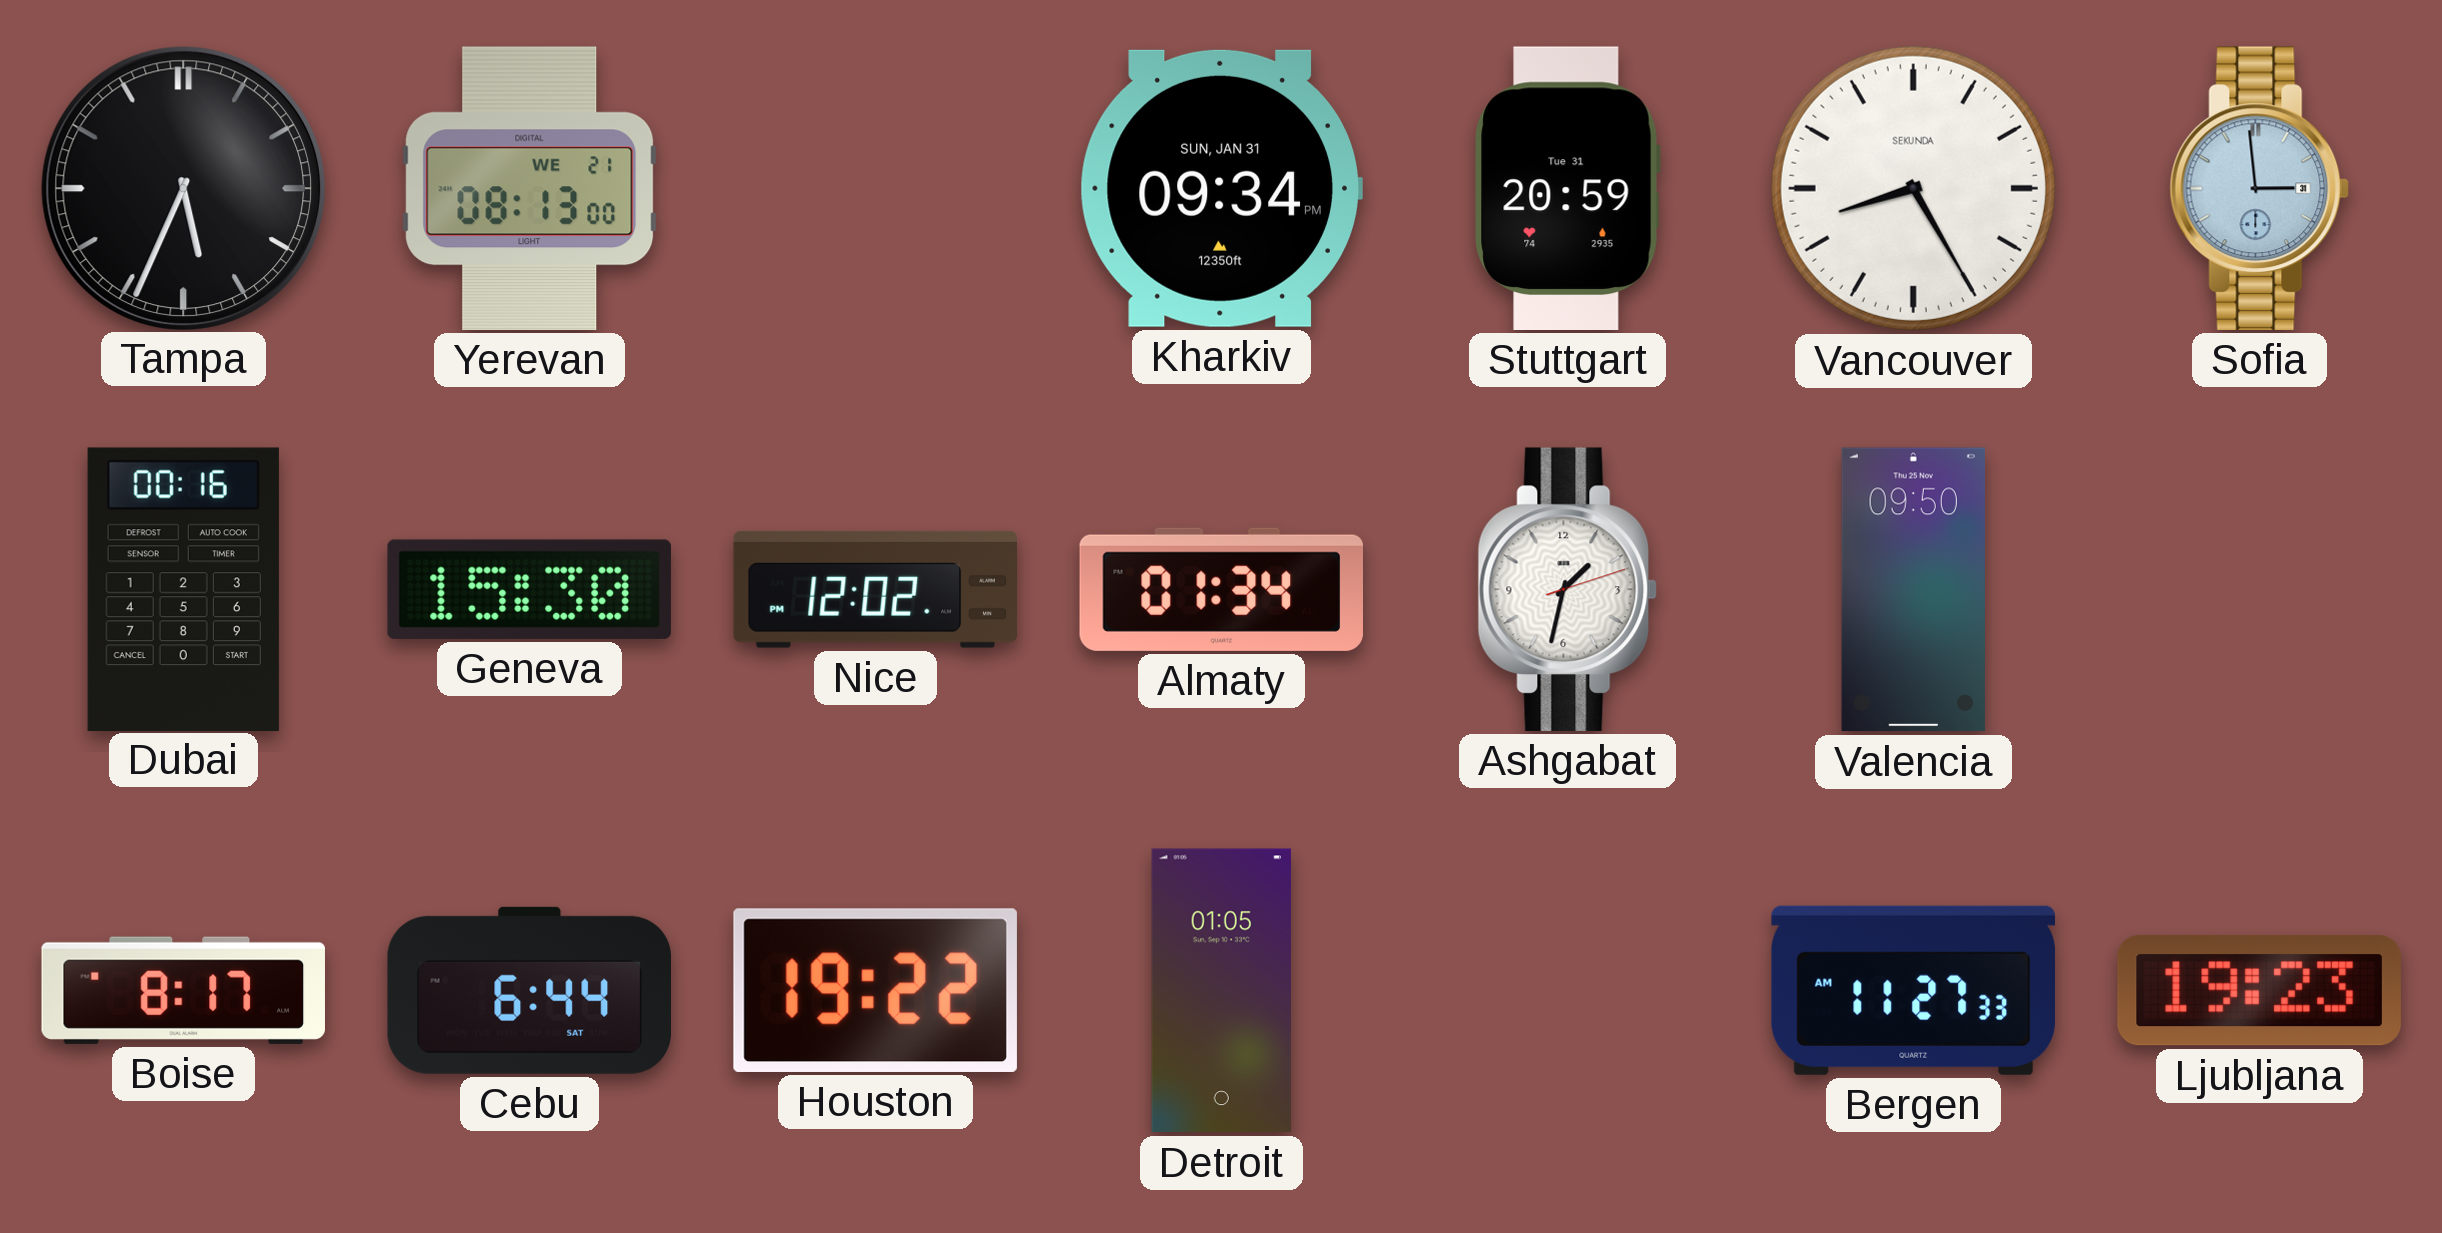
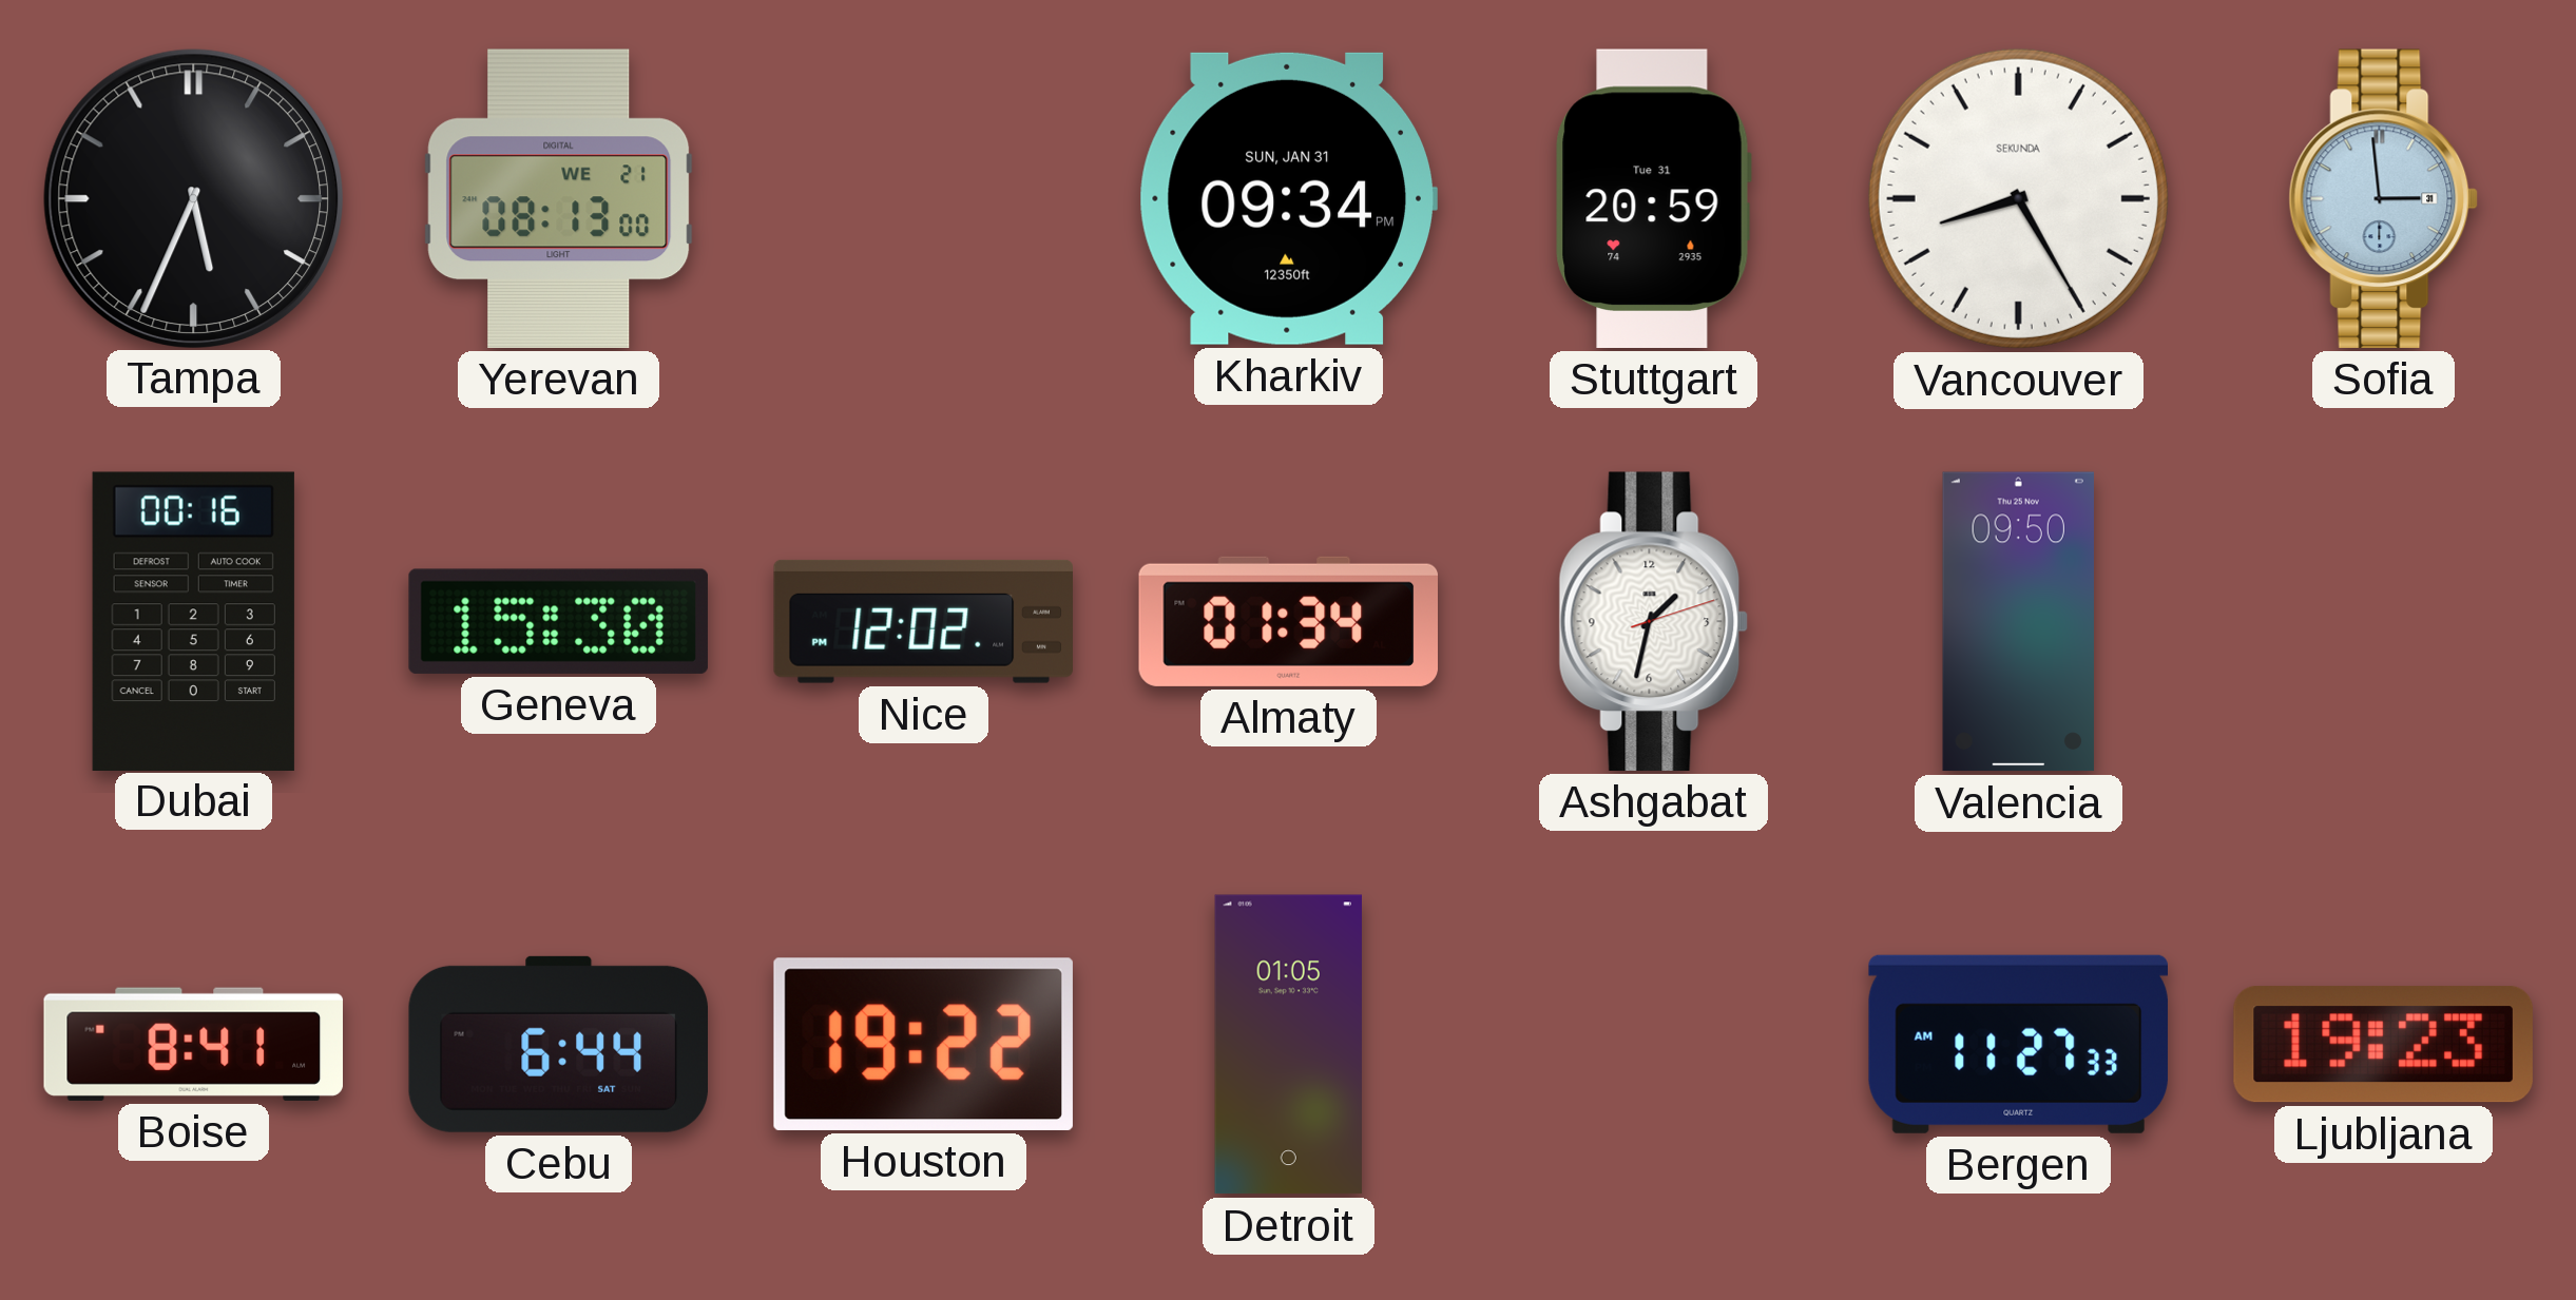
Boise: 8:17 -> 8:41
